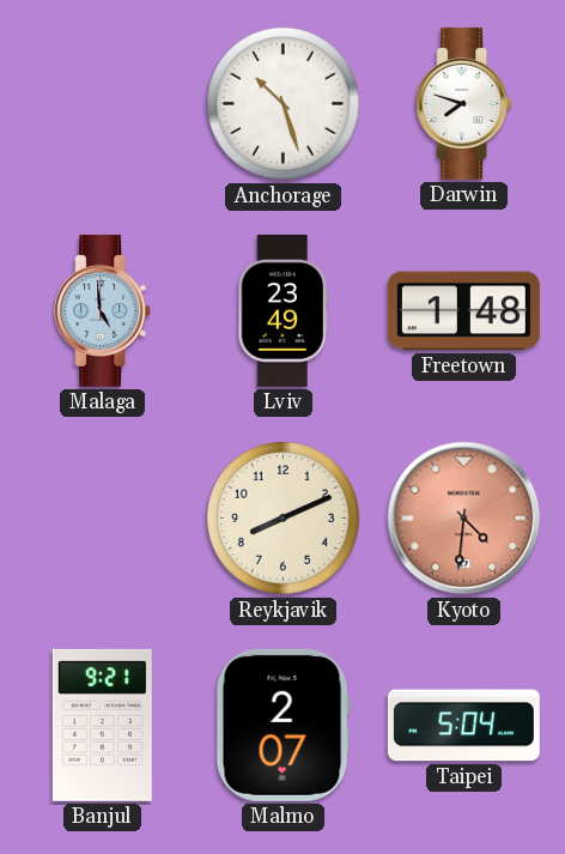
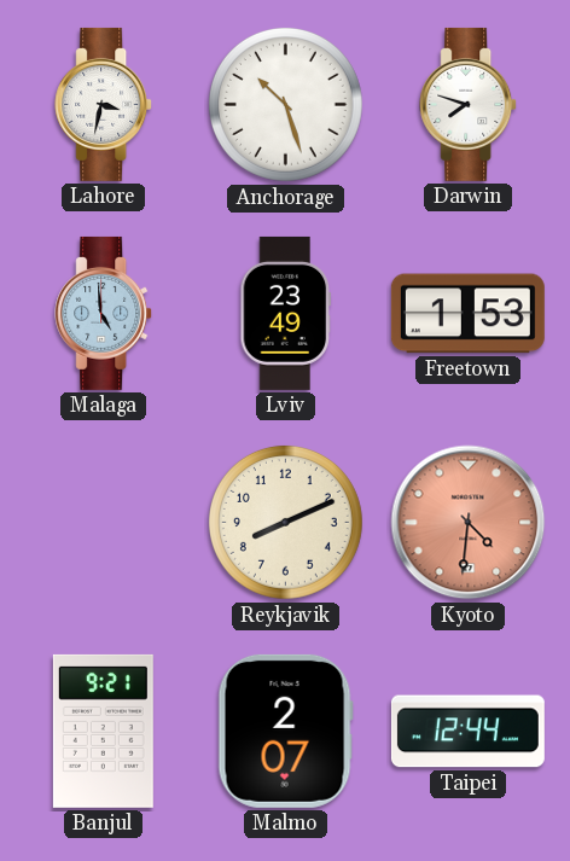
Lahore: none -> 3:32
Freetown: 1:48 -> 1:53
Taipei: 5:04 -> 12:44
